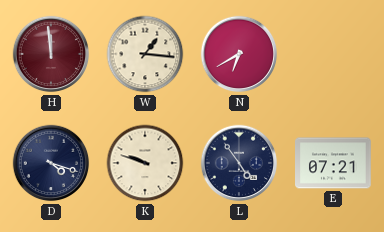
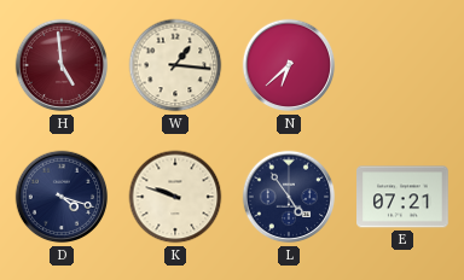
H: 11:59 -> 4:59
N: 6:40 -> 6:38
